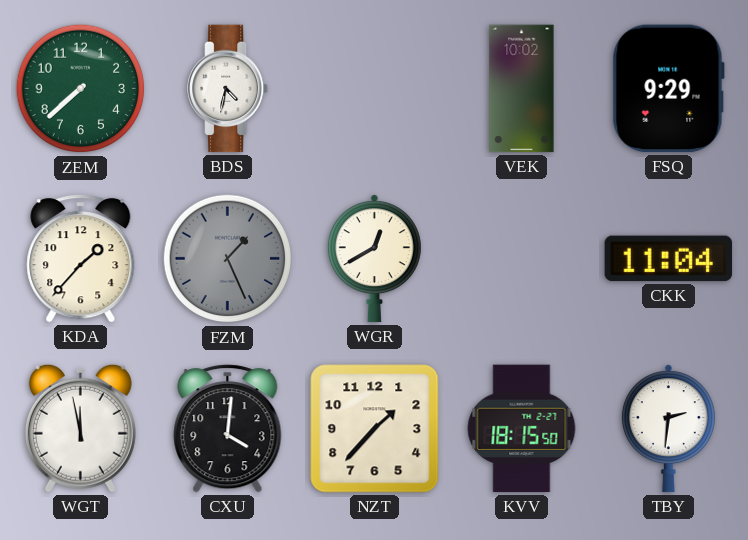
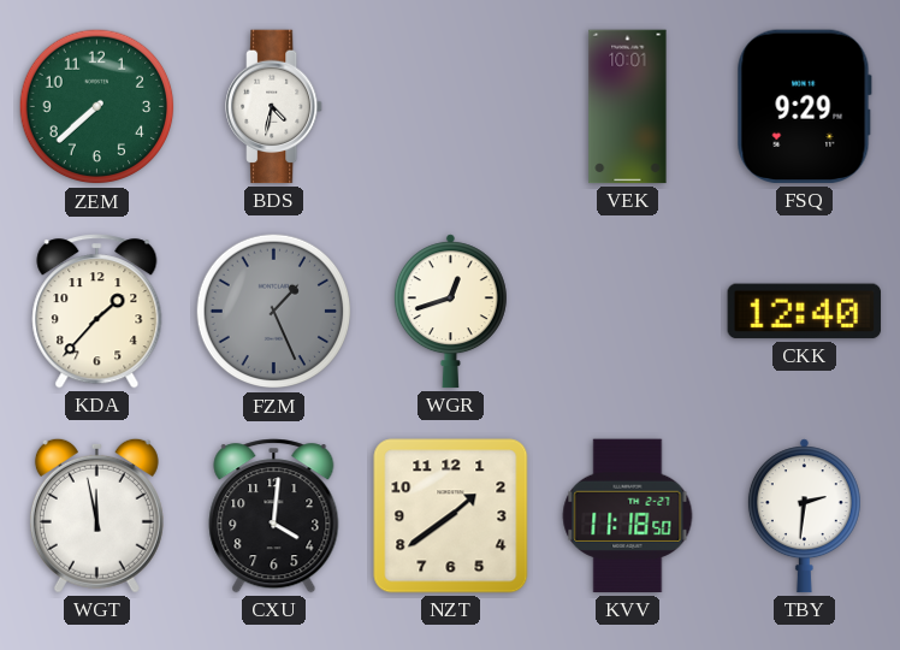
VEK: 10:02 -> 10:01
WGR: 12:40 -> 12:42
CKK: 11:04 -> 12:40
NZT: 1:37 -> 1:39
KVV: 18:15 -> 11:18
